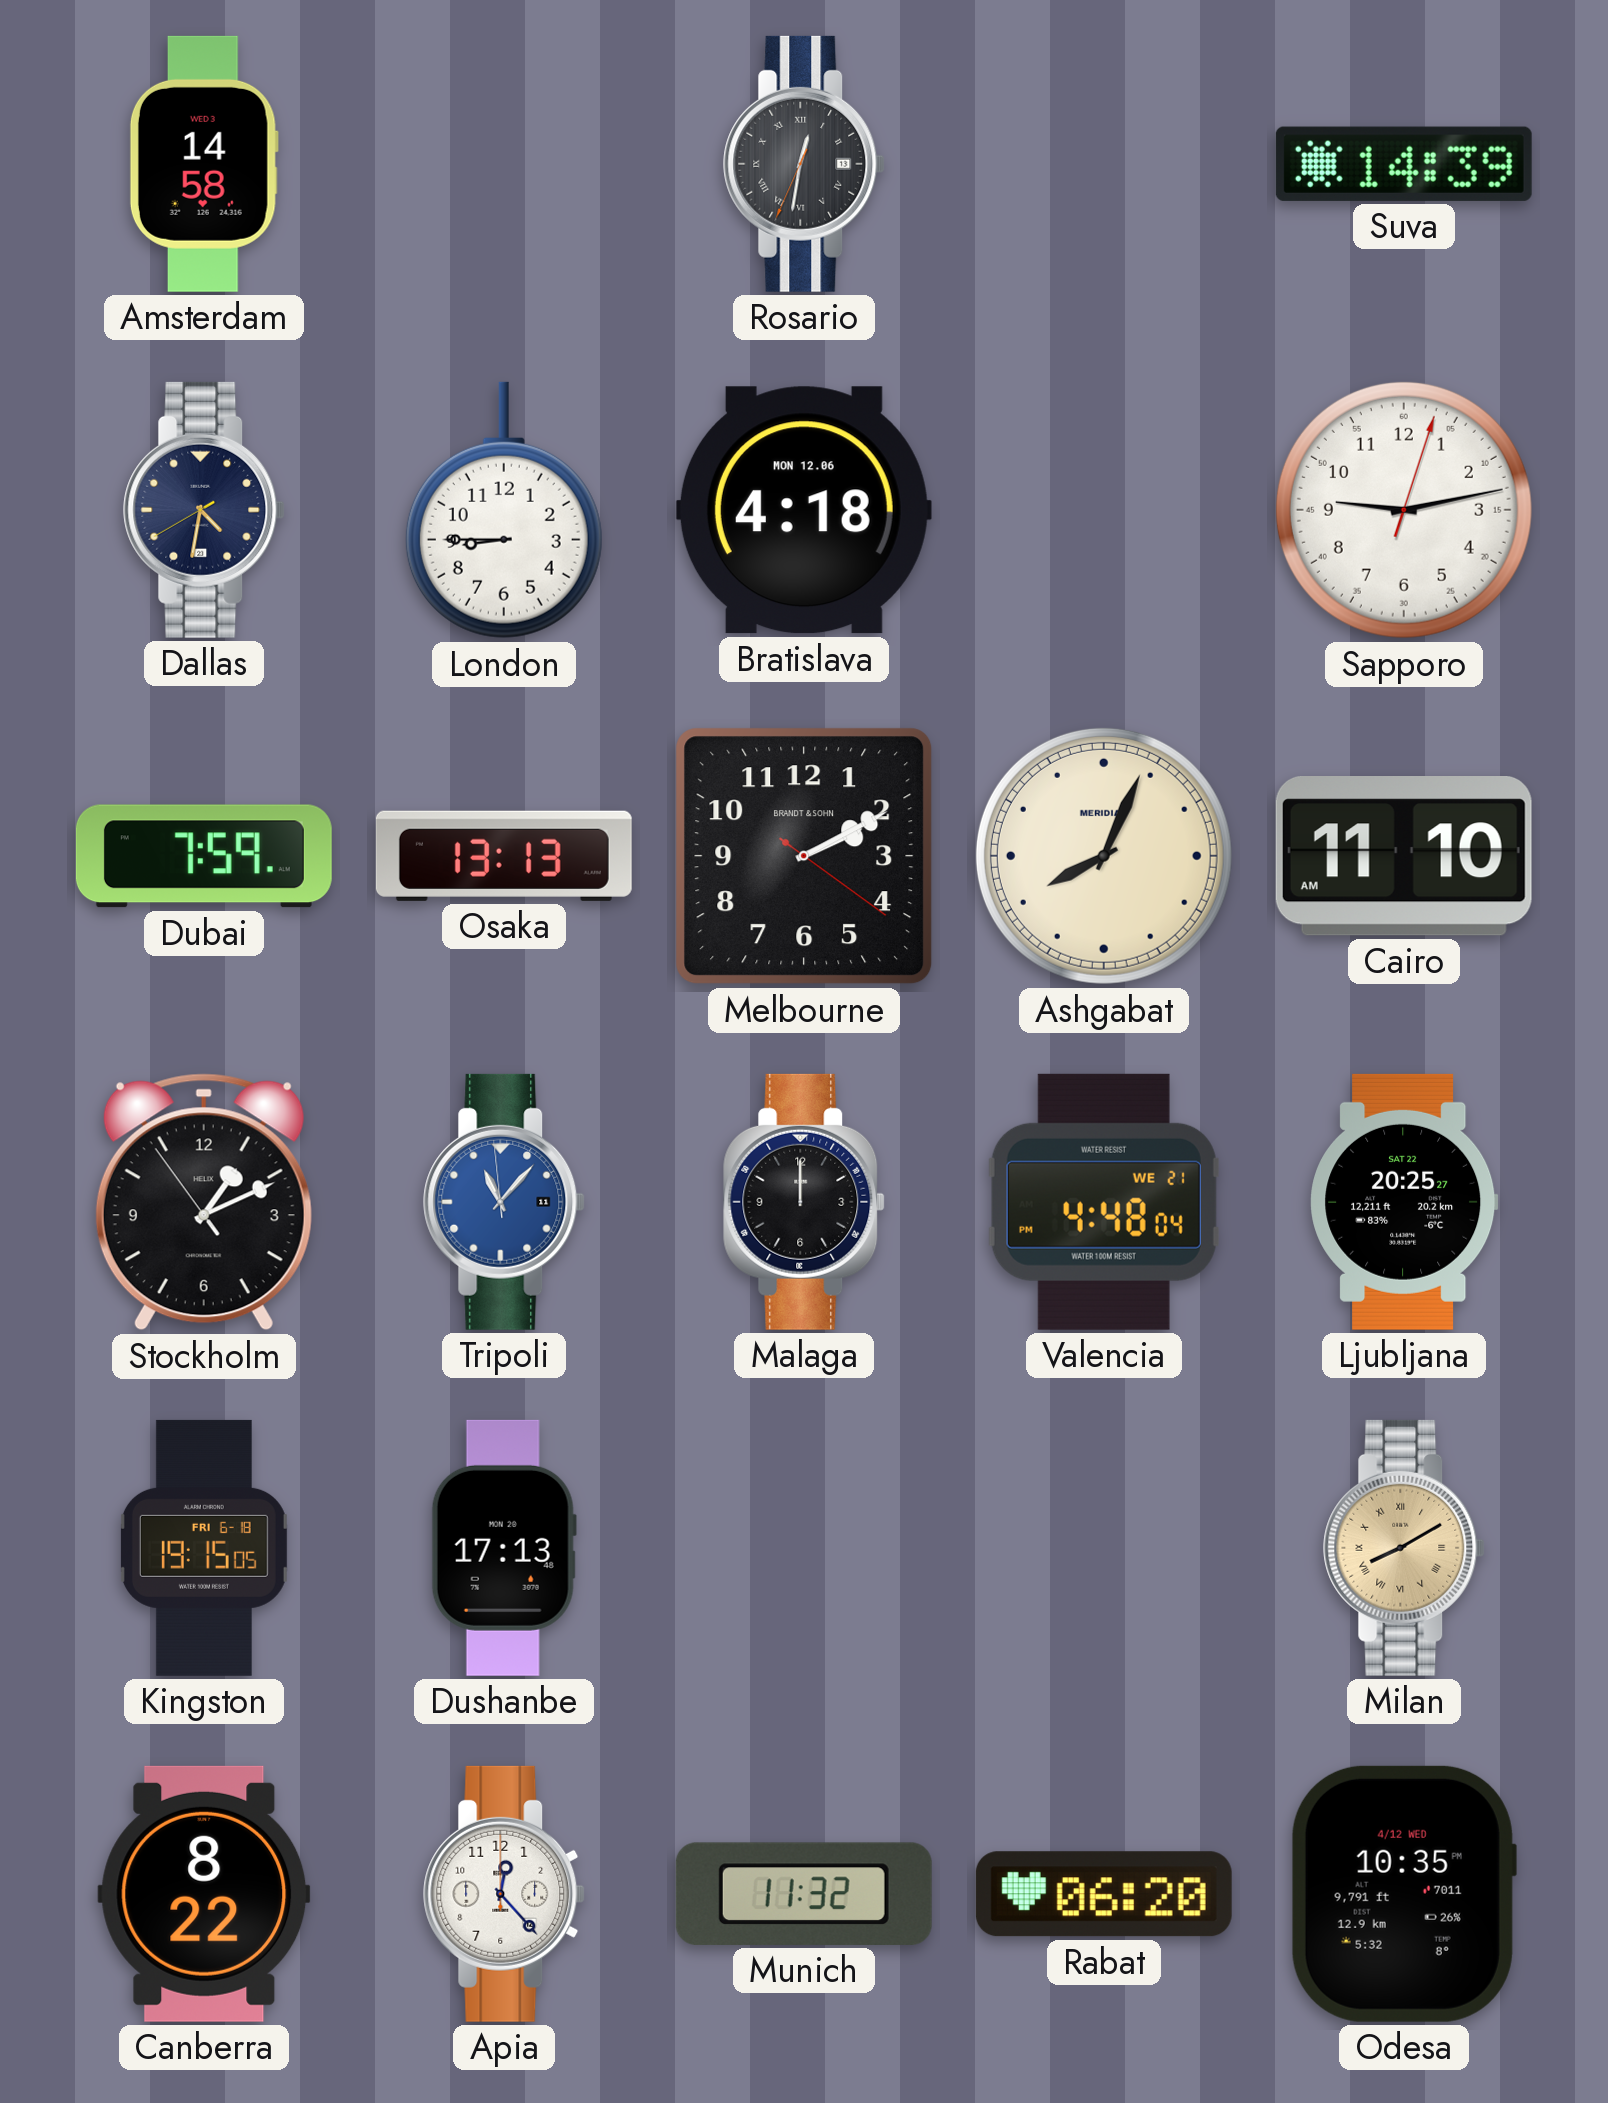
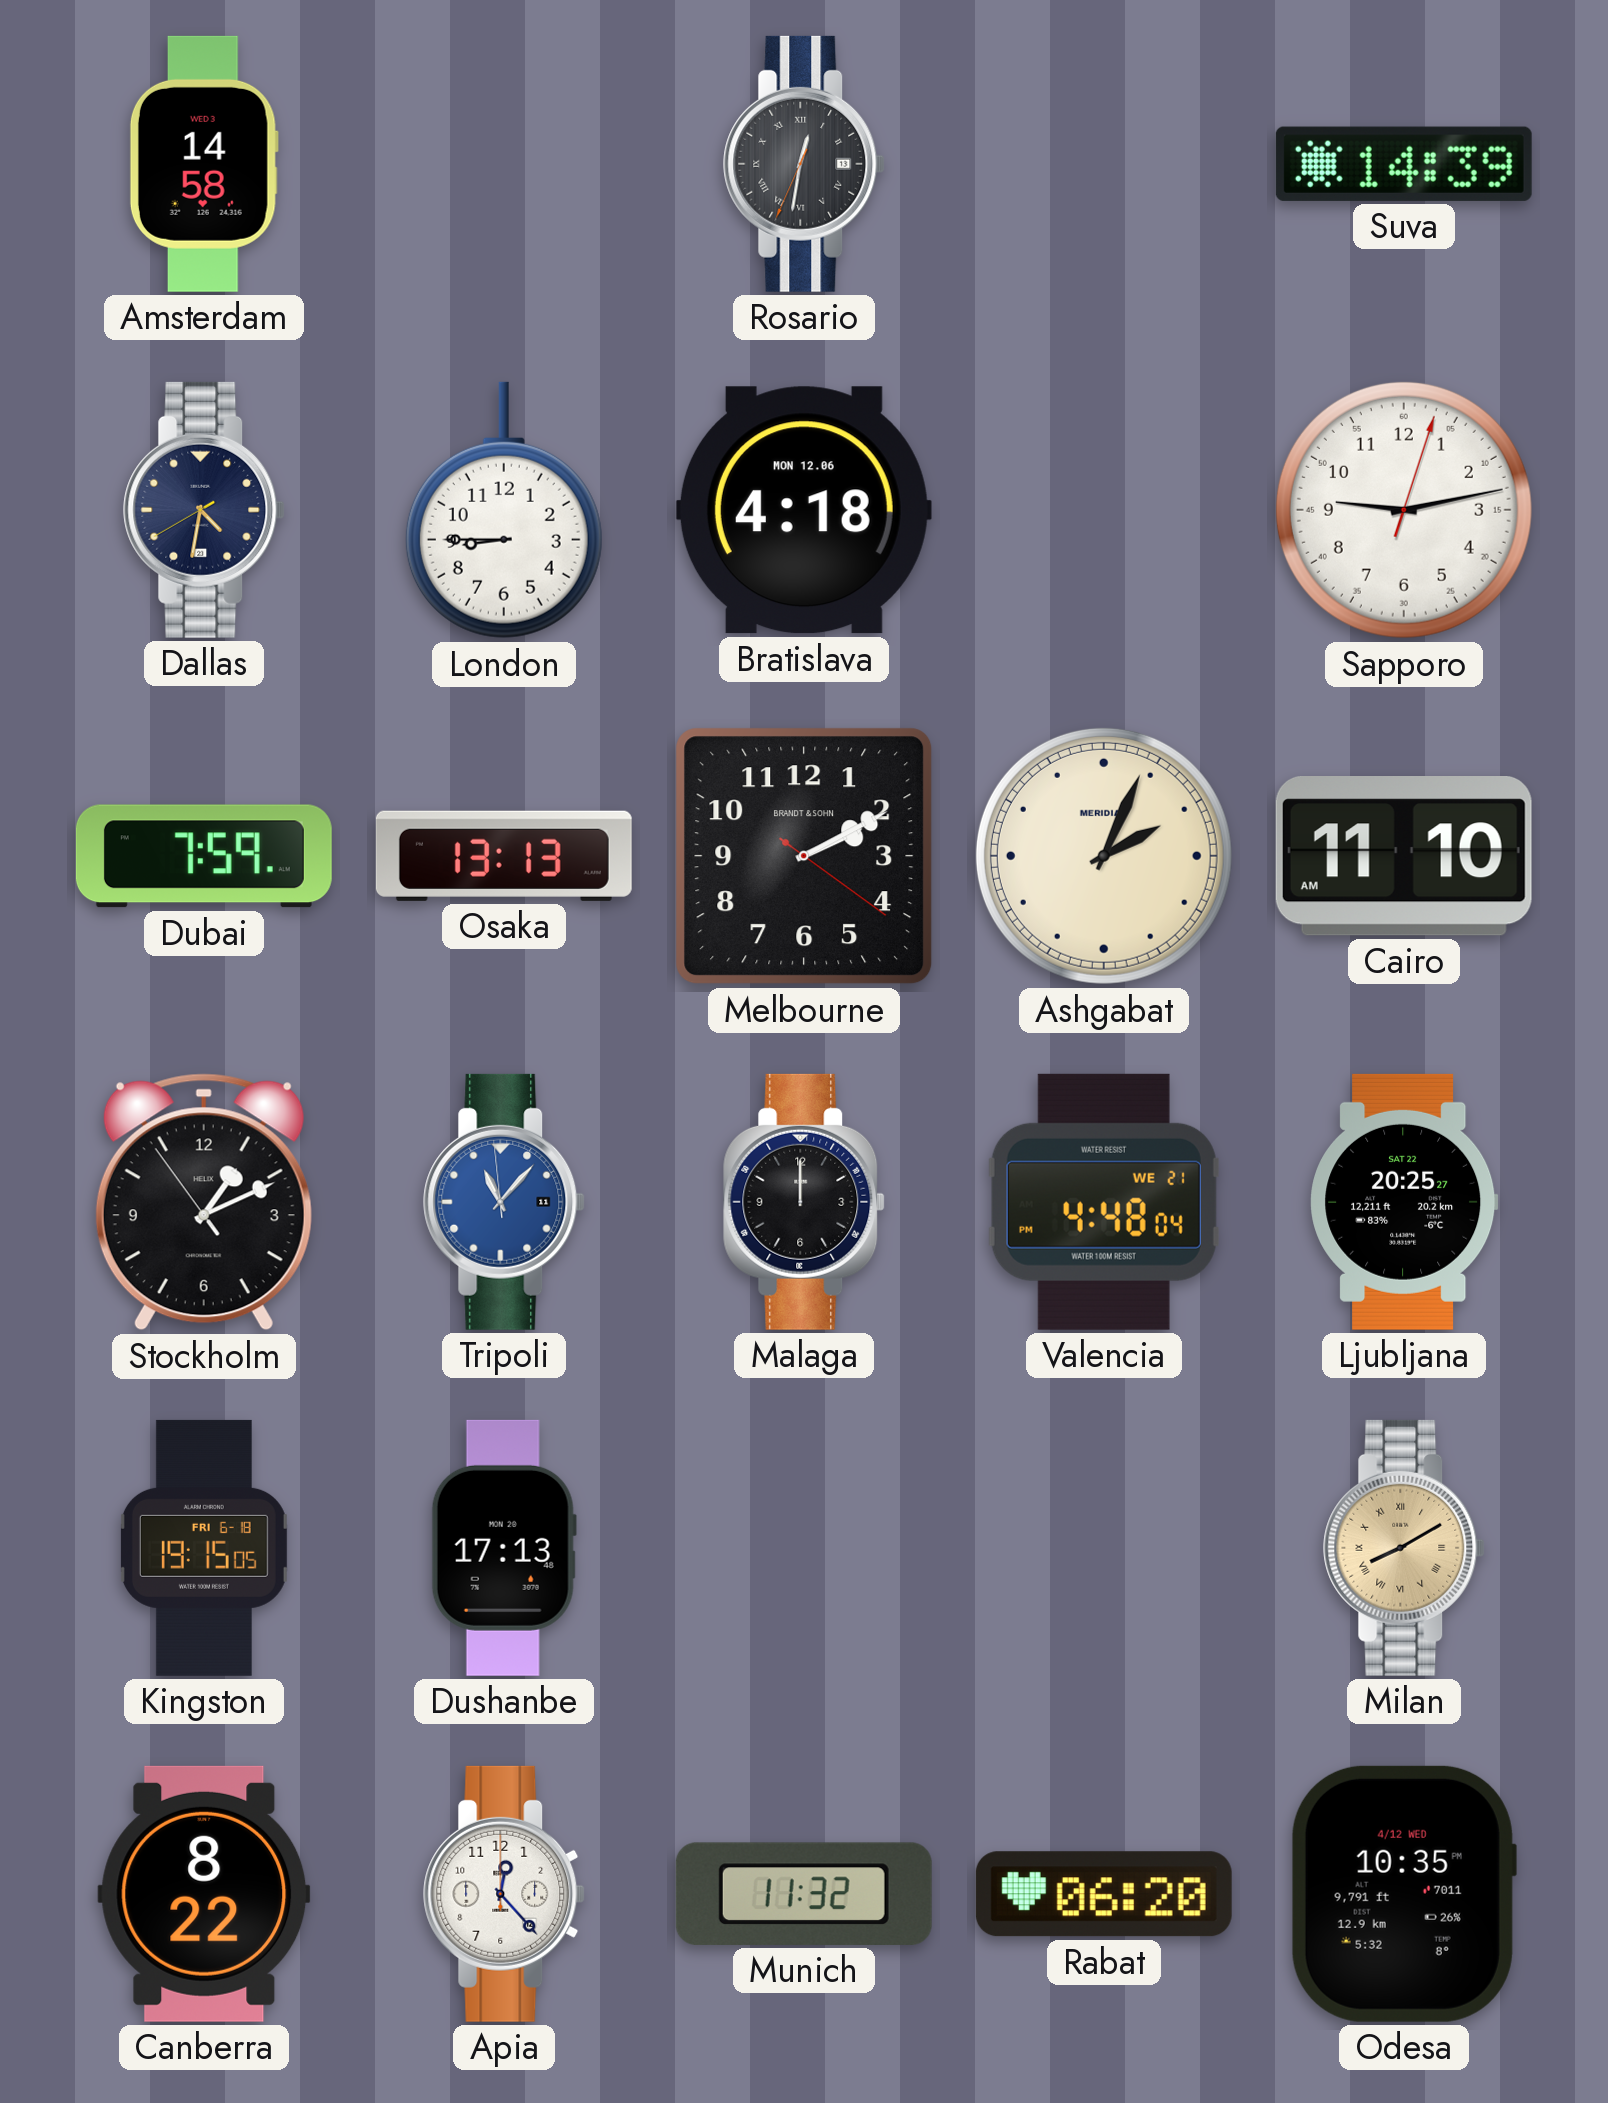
Ashgabat: 8:04 -> 2:04
